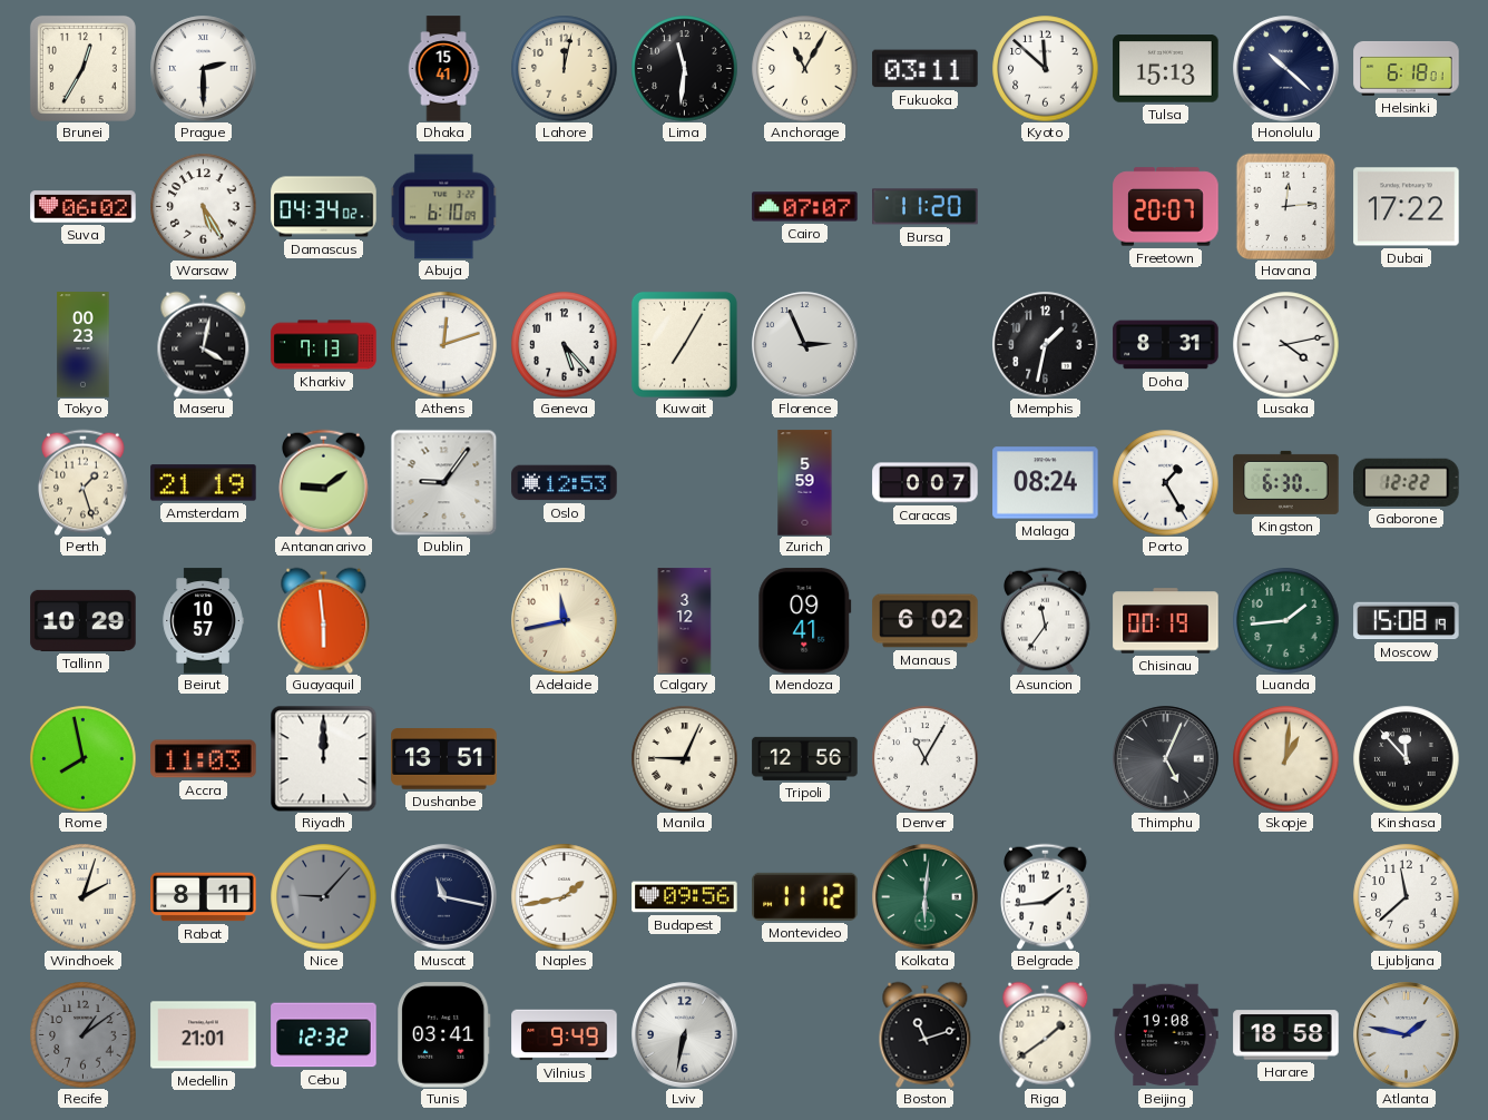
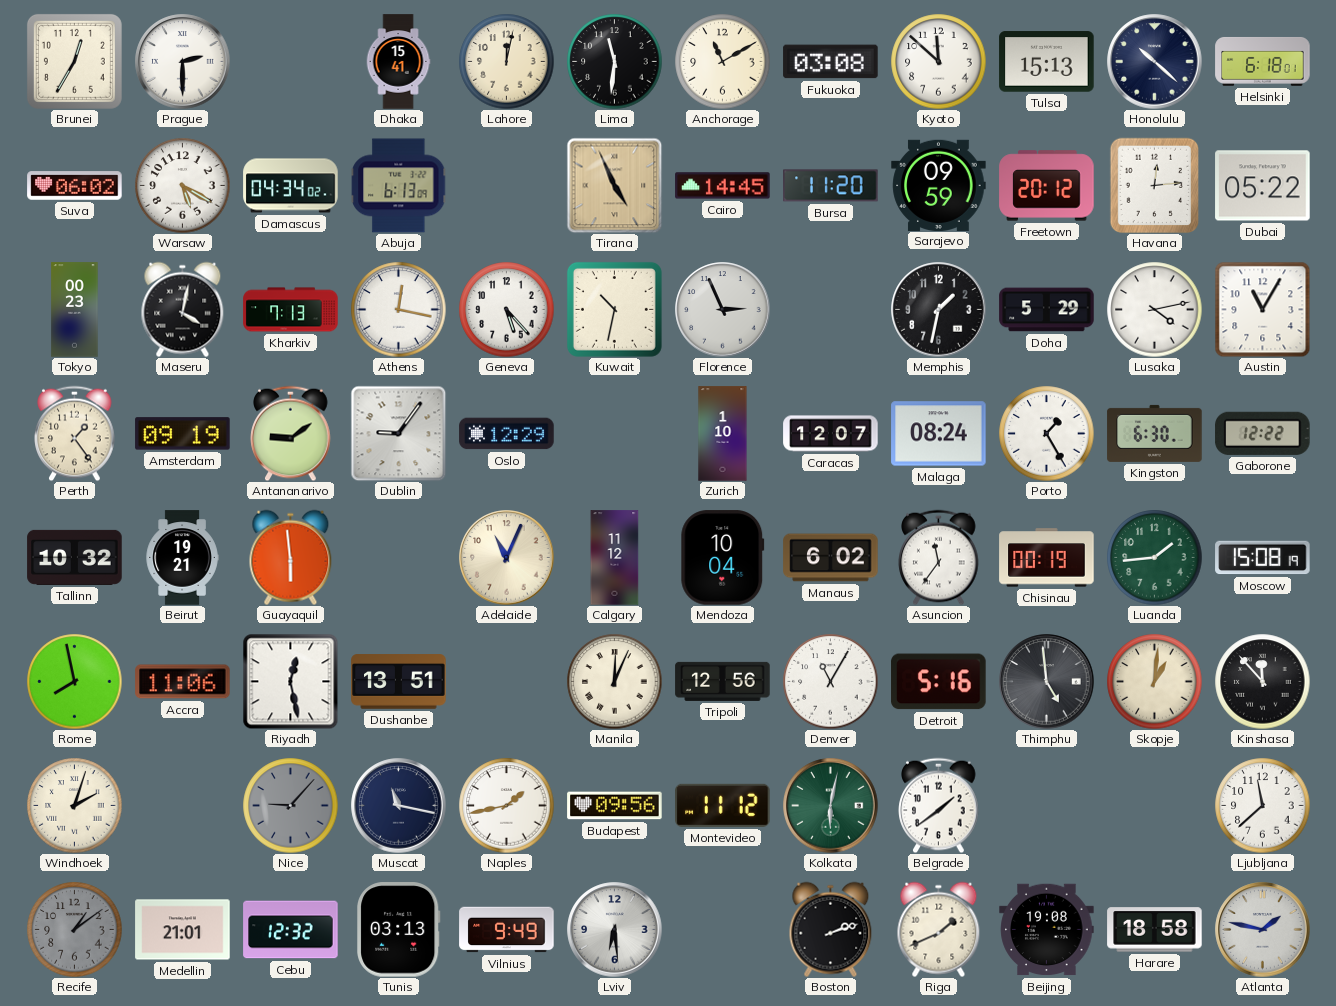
Anchorage: 11:05 -> 11:10
Fukuoka: 03:11 -> 03:08
Warsaw: 5:25 -> 5:20
Abuja: 6:10 -> 6:13
Tirana: none -> 4:56
Cairo: 07:07 -> 14:45
Sarajevo: none -> 09:59
Freetown: 20:07 -> 20:12
Dubai: 17:22 -> 05:22
Athens: 12:12 -> 12:17
Kuwait: 7:05 -> 10:32
Doha: 8:31 -> 5:29
Austin: none -> 11:05
Perth: 1:27 -> 1:24
Amsterdam: 21:19 -> 09:19
Oslo: 12:53 -> 12:29
Zurich: 5:59 -> 1:10
Caracas: 0:07 -> 12:07
Tallinn: 10:29 -> 10:32
Beirut: 10:57 -> 19:21
Adelaide: 11:43 -> 11:04
Calgary: 3:12 -> 11:12
Mendoza: 09:41 -> 10:04
Accra: 11:03 -> 11:06
Riyadh: 12:00 -> 12:28
Manila: 9:04 -> 12:04
Detroit: none -> 5:16
Thimphu: 5:04 -> 4:59
Rabat: 8:11 -> none
Kolkata: 6:01 -> 6:02
Belgrade: 1:44 -> 1:39
Tunis: 03:41 -> 03:13
Lviv: 6:32 -> 6:29
Boston: 11:12 -> 2:12
Riga: 1:39 -> 1:41
